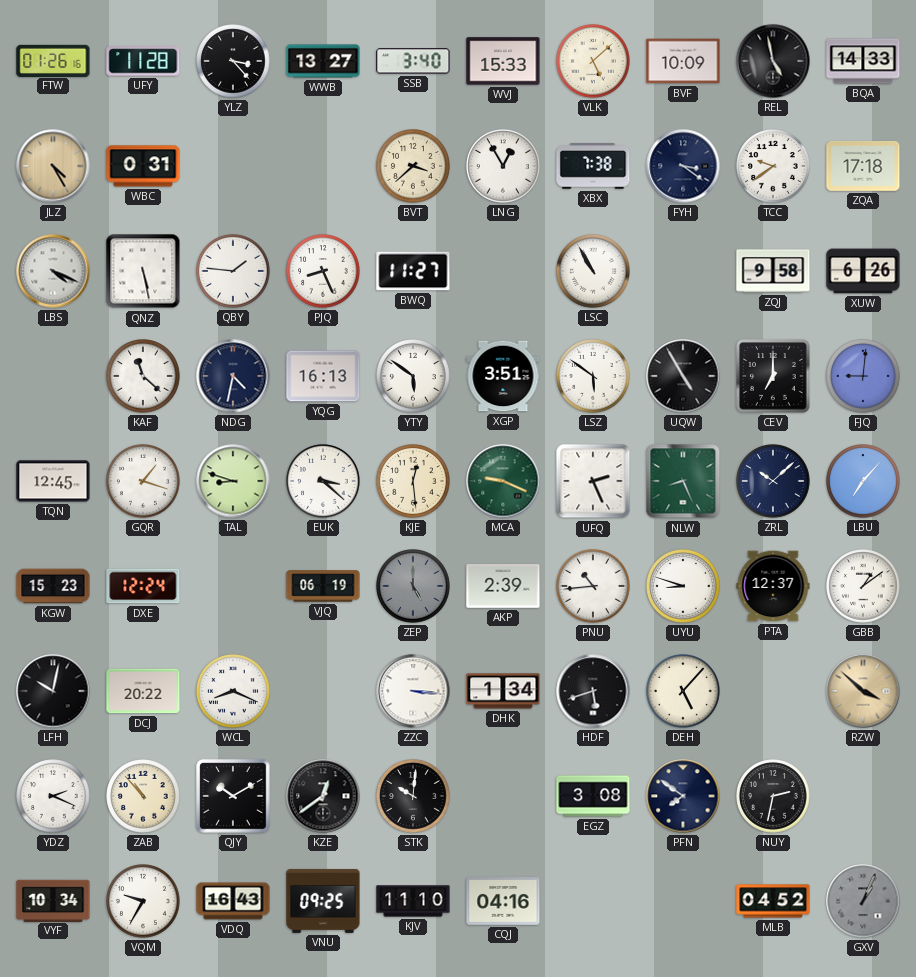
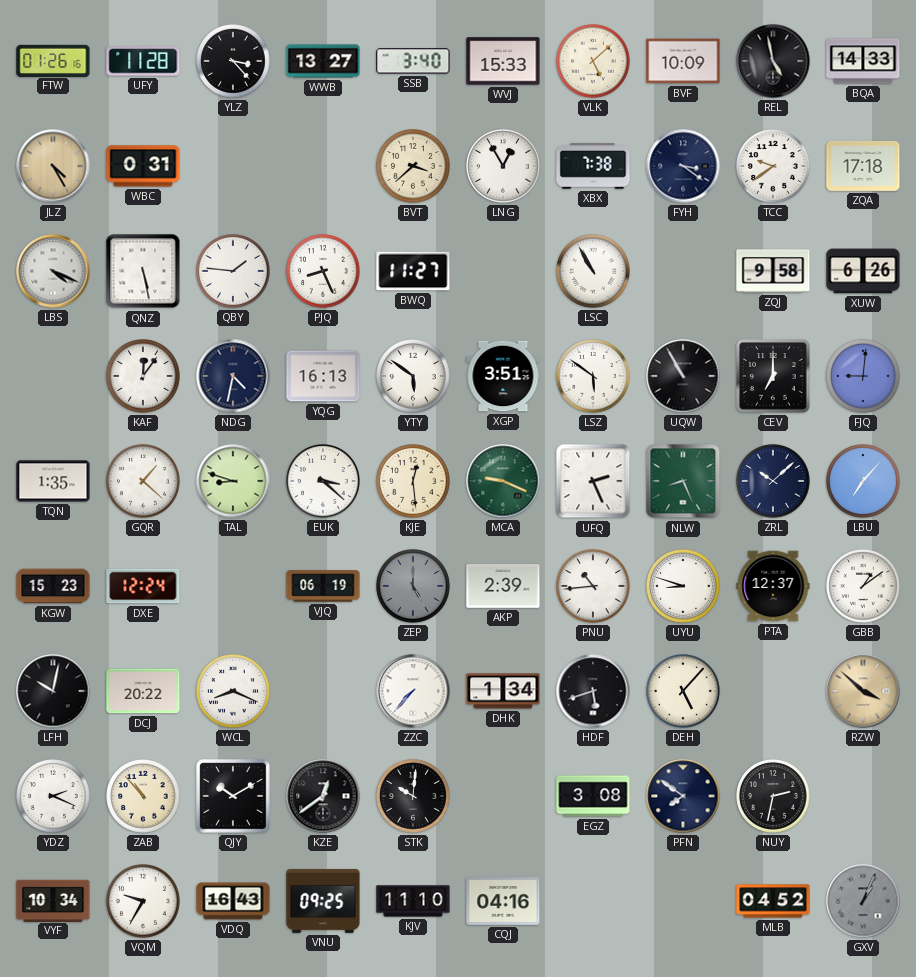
KAF: 11:22 -> 12:06
UQW: 4:55 -> 10:55
TQN: 12:45 -> 1:35
GQR: 1:18 -> 1:22
ZZC: 3:16 -> 7:37
